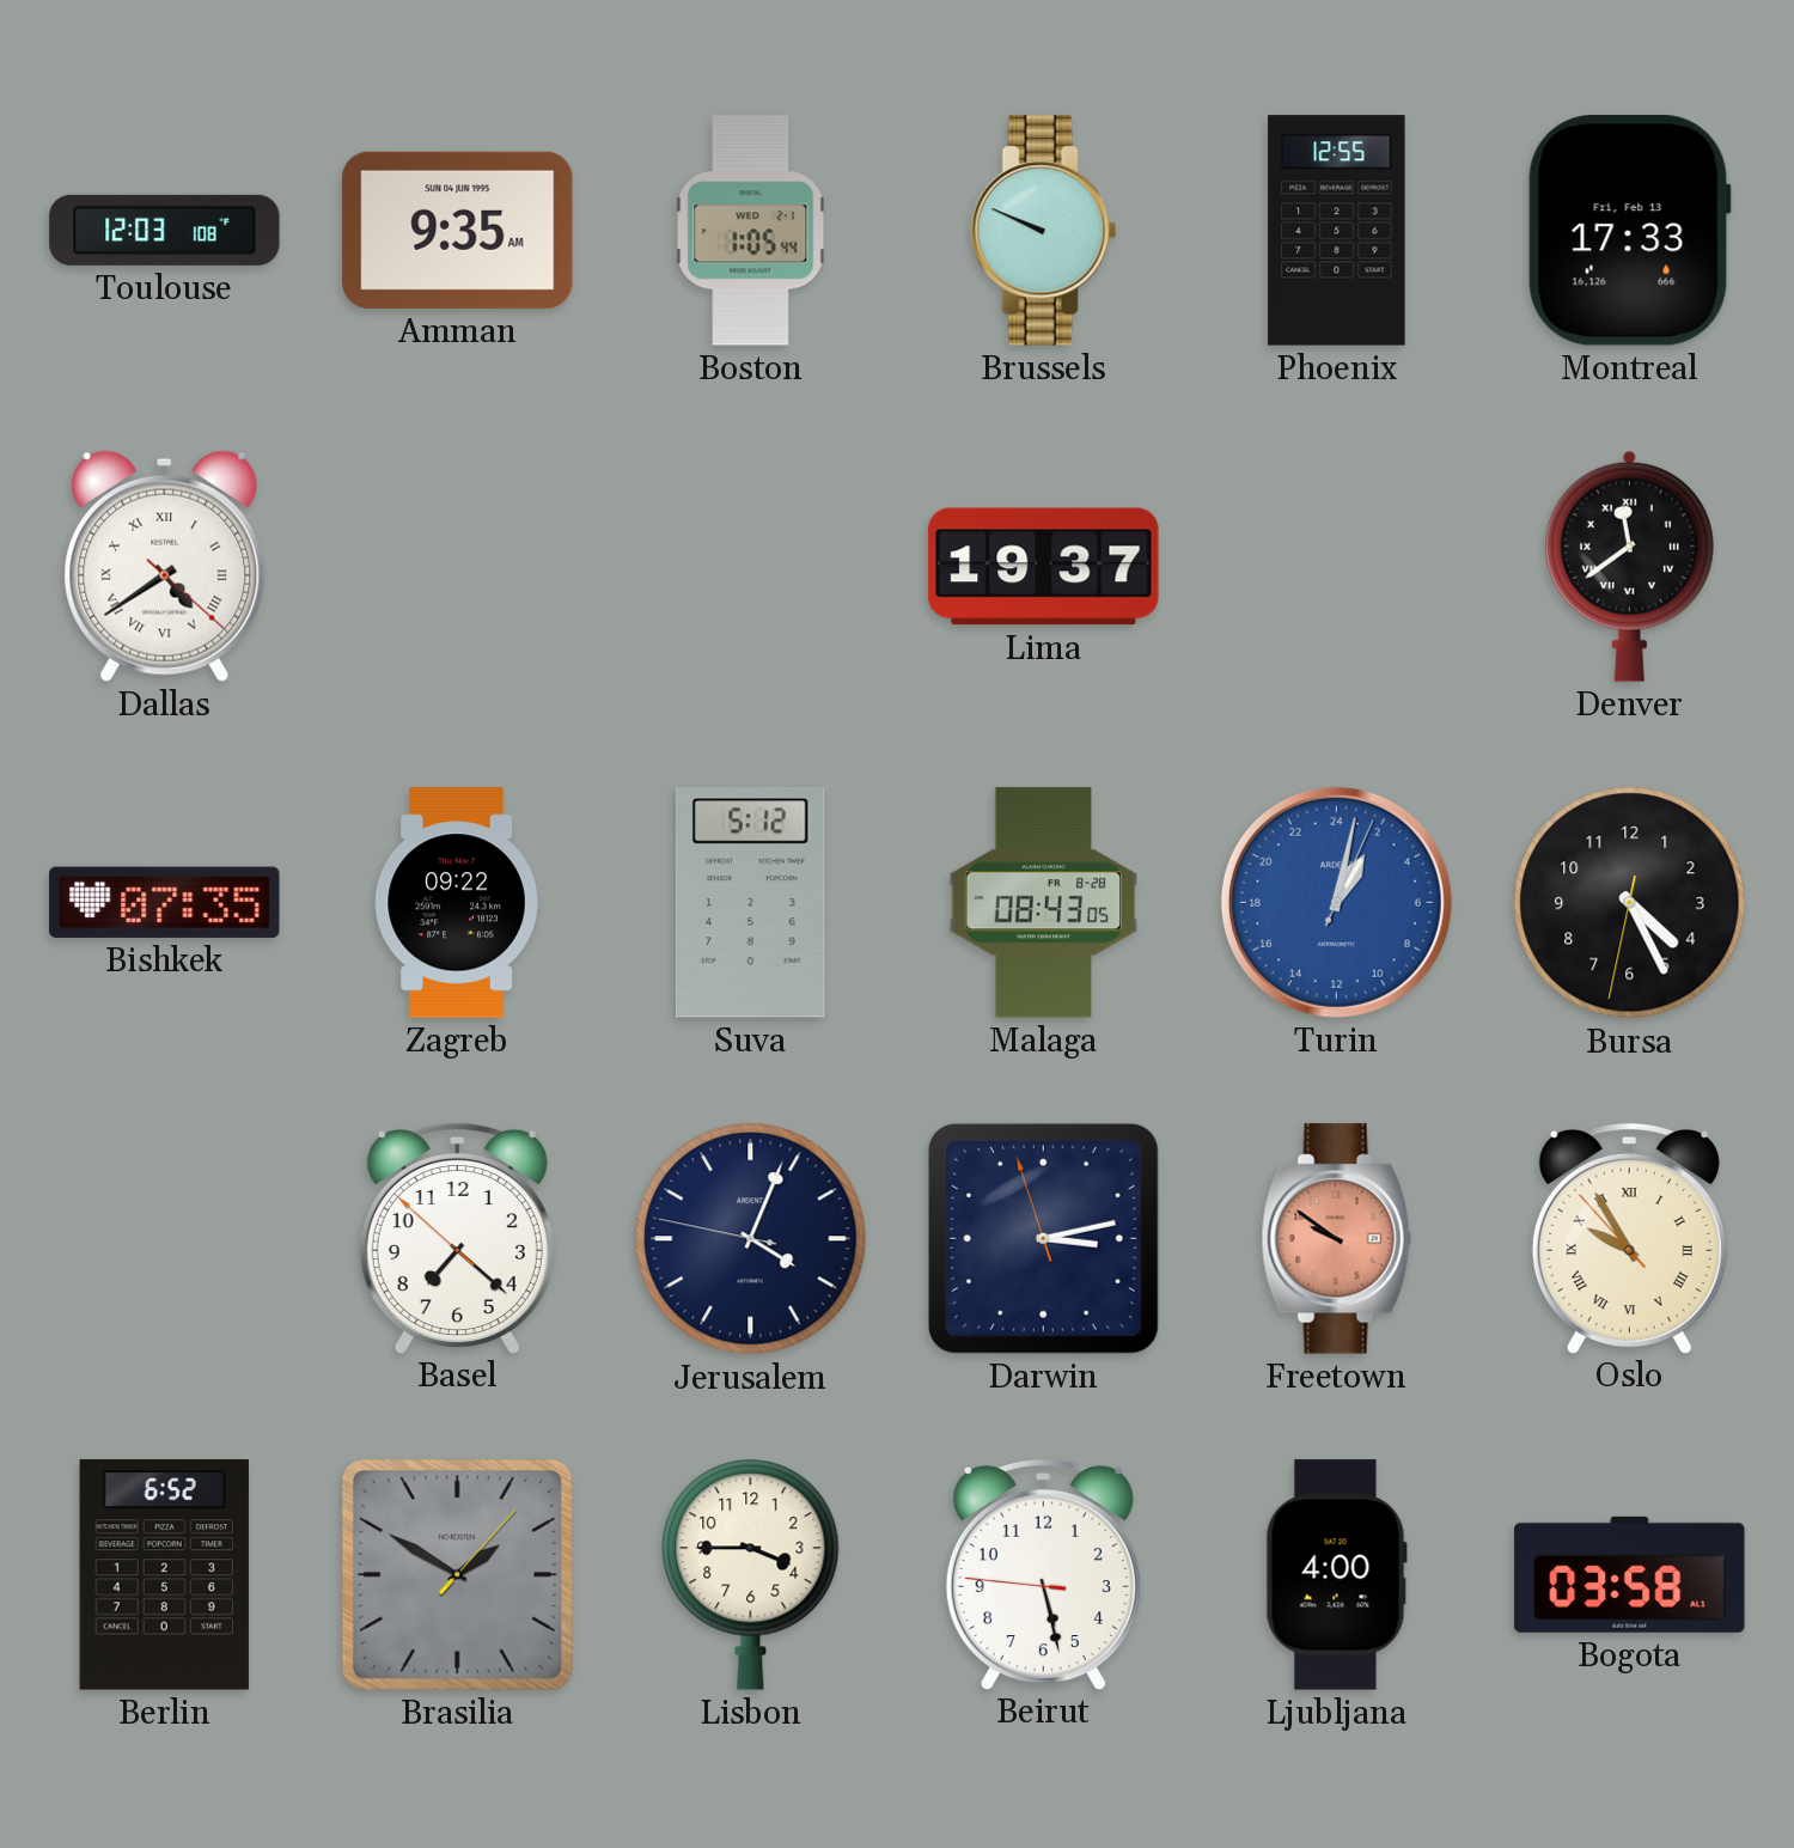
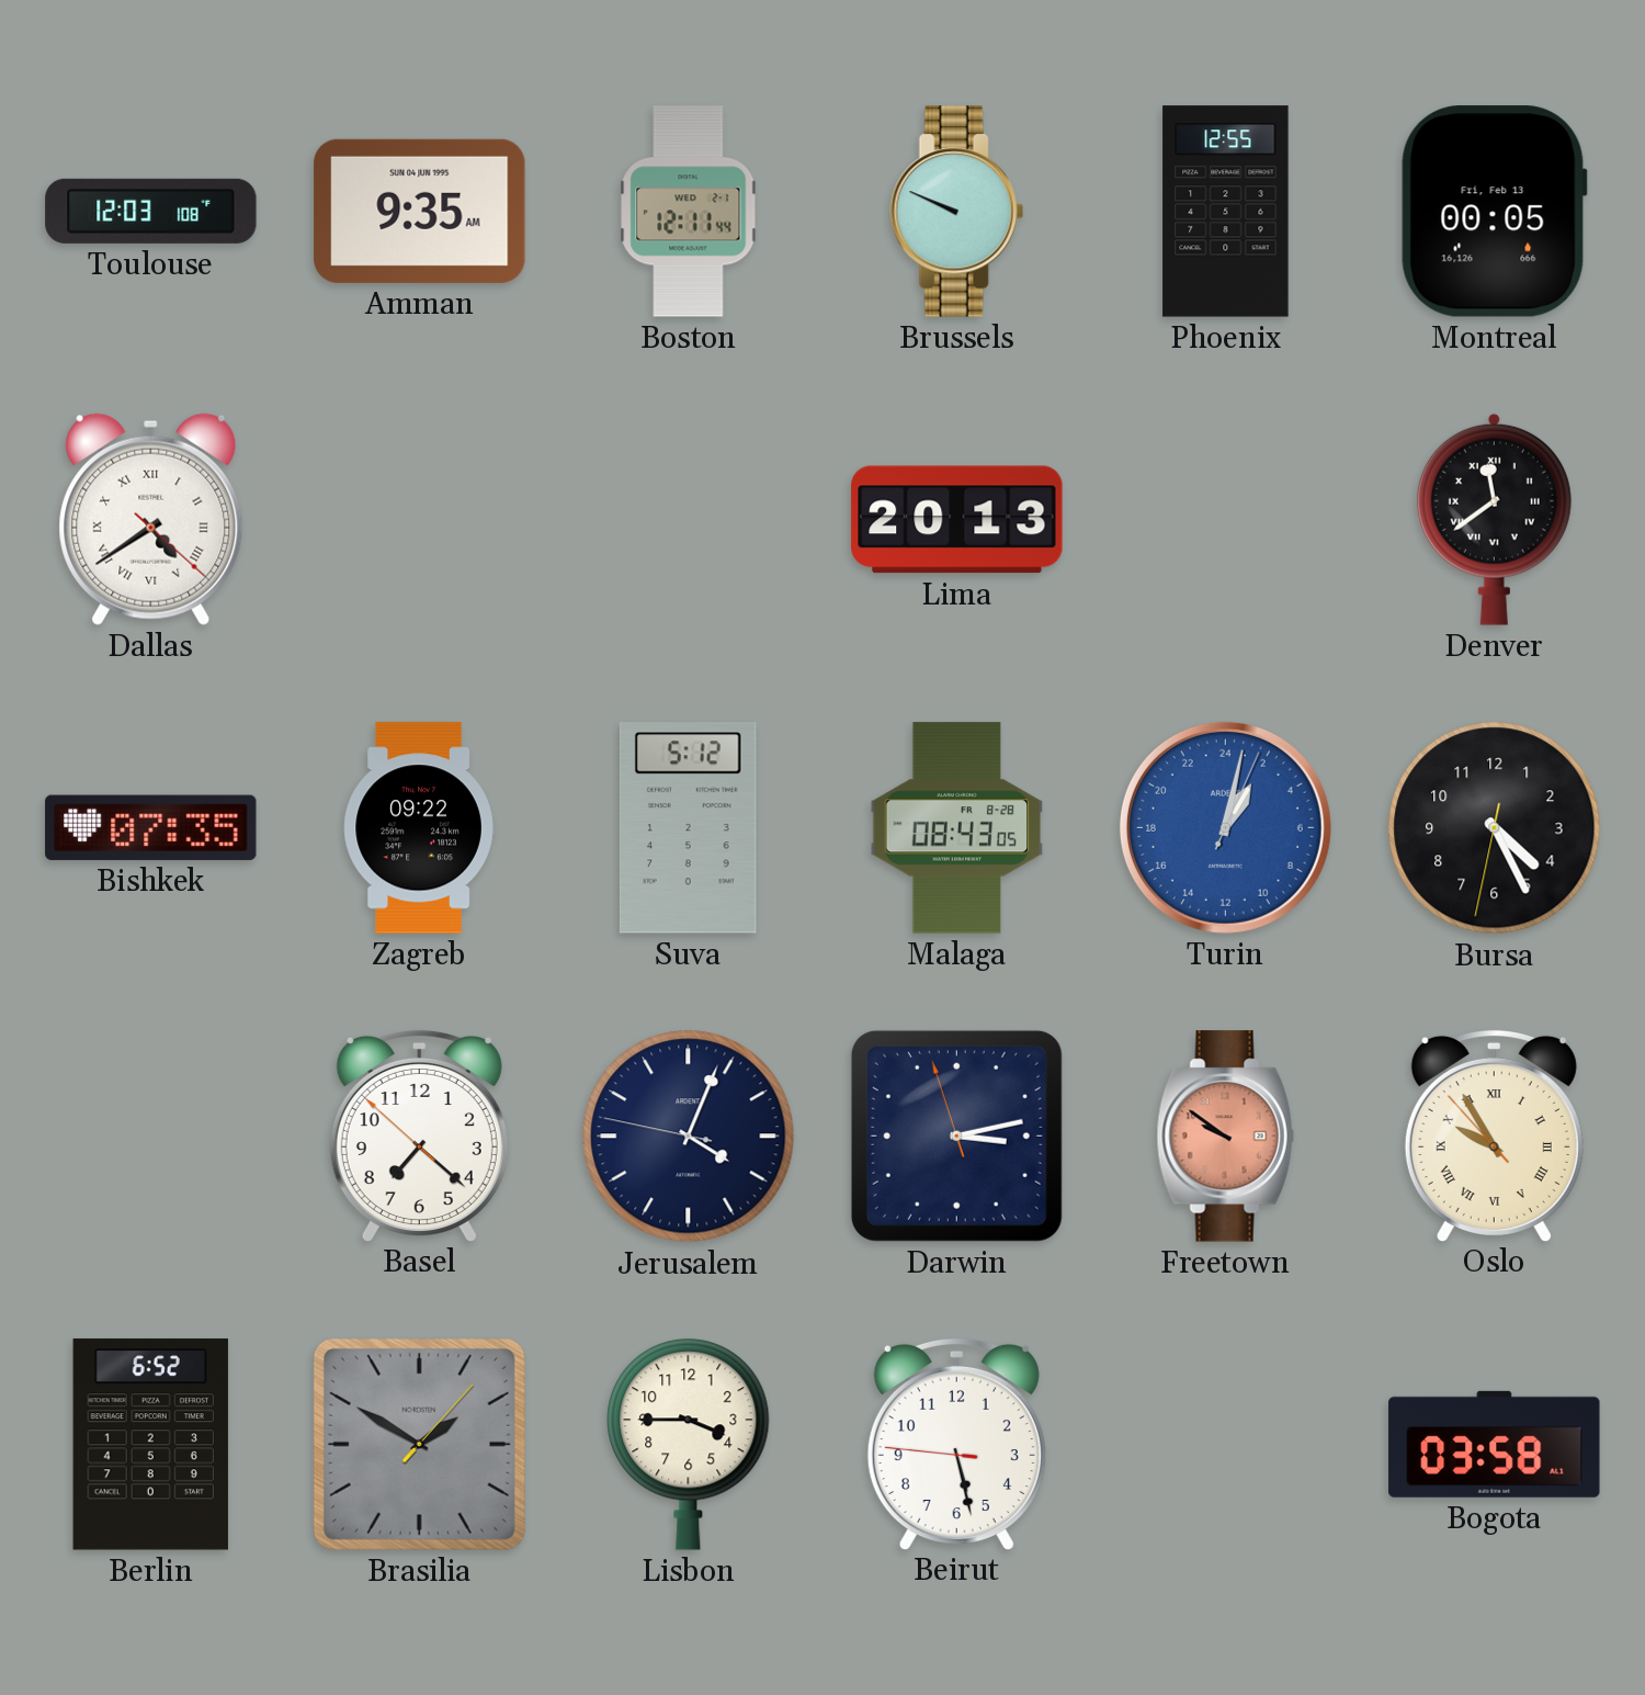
Boston: 1:05 -> 12:11
Montreal: 17:33 -> 00:05
Lima: 19:37 -> 20:13
Ljubljana: 4:00 -> none
